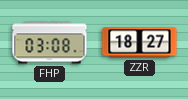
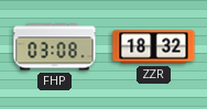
ZZR: 18:27 -> 18:32
